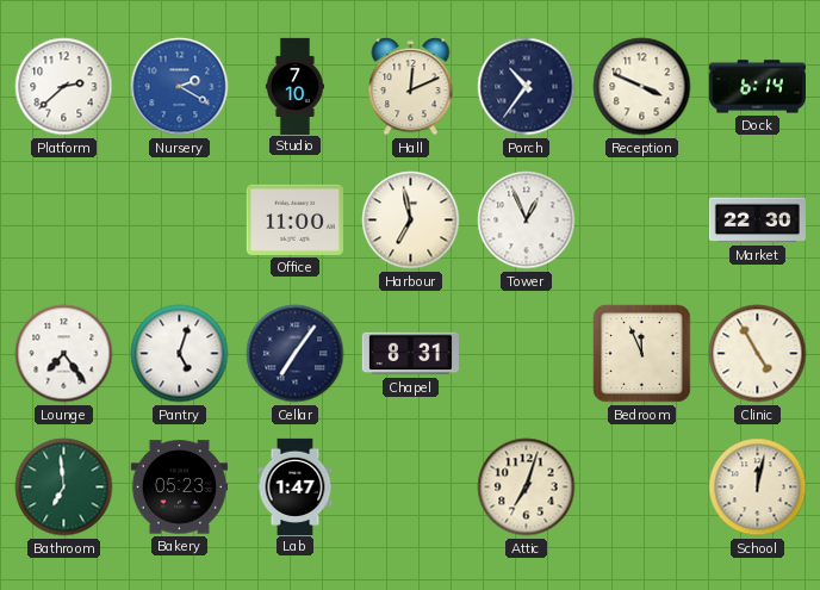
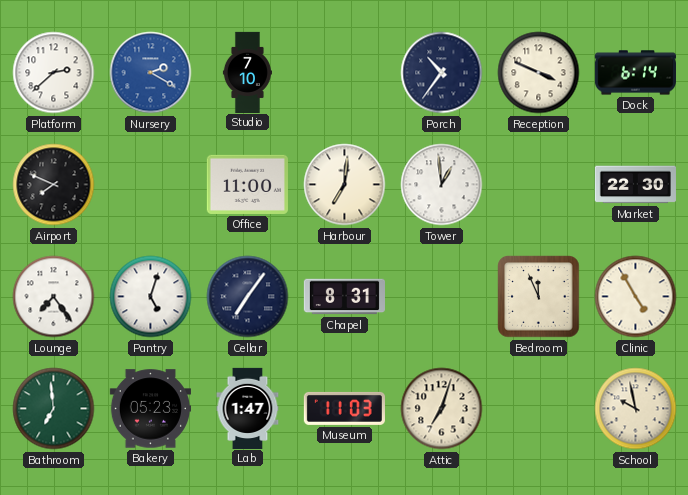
Hall: 12:11 -> none
Airport: none -> 7:49
Harbour: 6:58 -> 7:01
Tower: 12:56 -> 12:59
Museum: none -> 11:03
School: 12:02 -> 9:58
